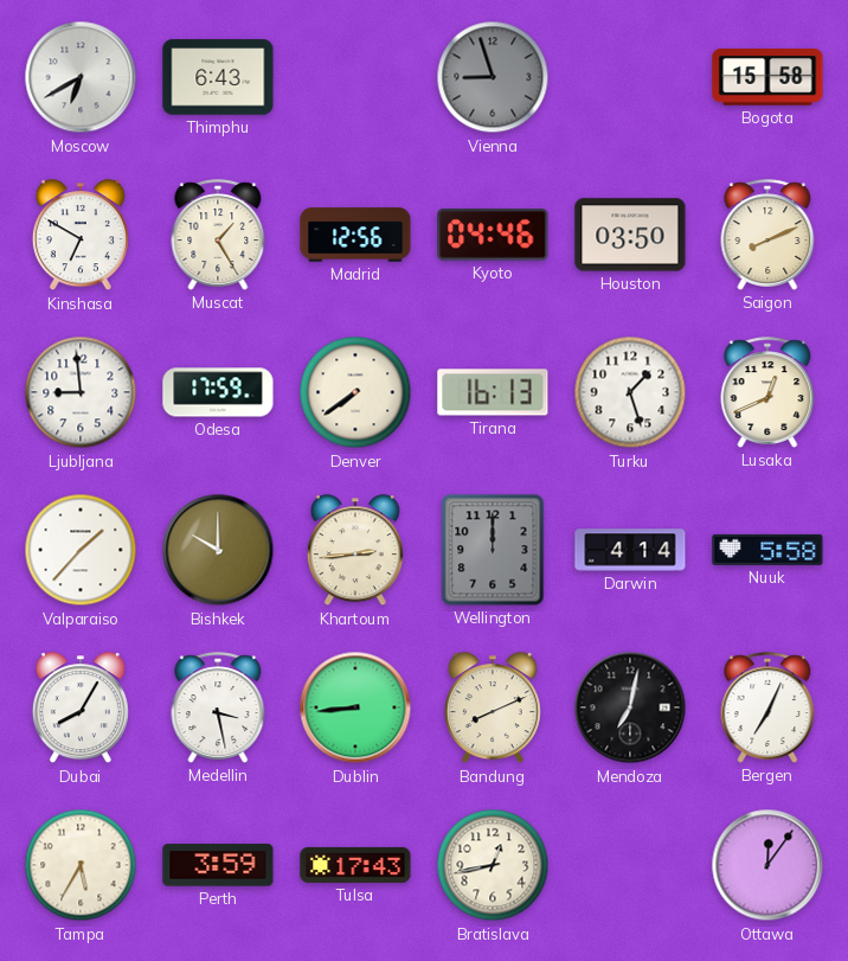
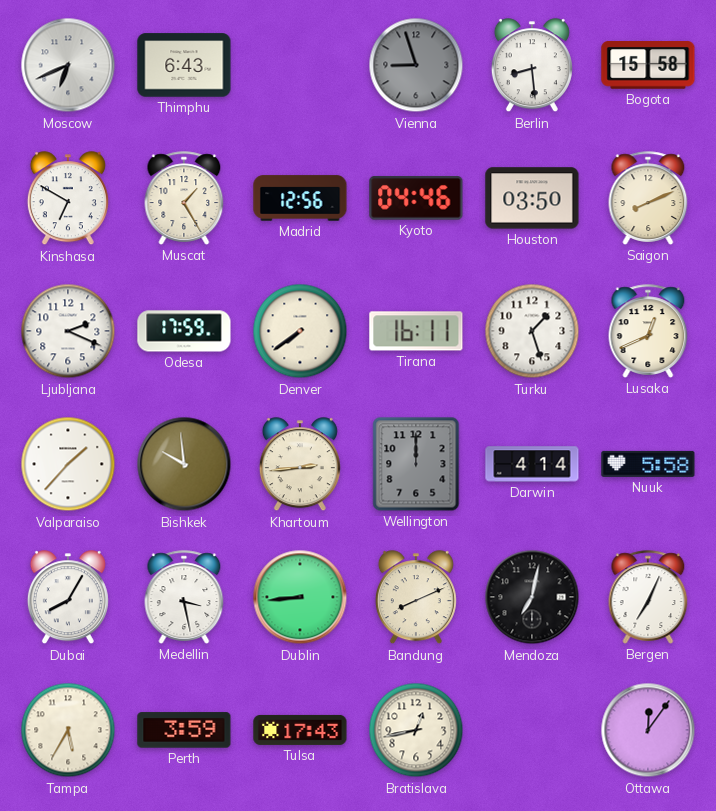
Moscow: 6:40 -> 6:41
Berlin: none -> 8:29
Ljubljana: 8:59 -> 2:19
Tirana: 16:13 -> 16:11
Bishkek: 10:00 -> 9:59
